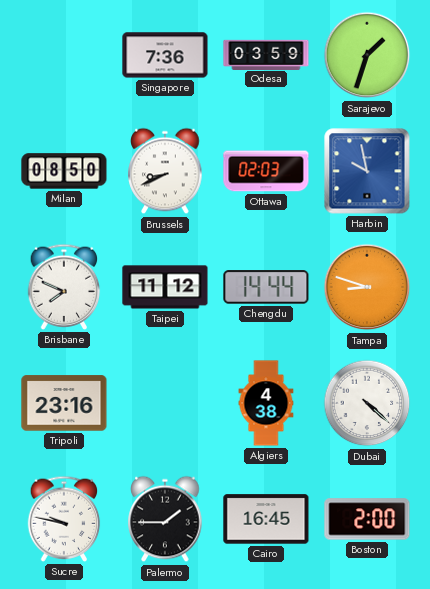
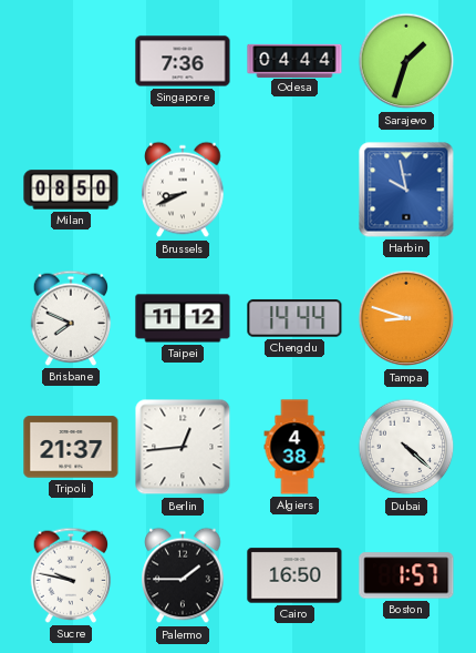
Odesa: 03:59 -> 04:44
Ottawa: 02:03 -> none
Tripoli: 23:16 -> 21:37
Berlin: none -> 12:44
Cairo: 16:45 -> 16:50
Boston: 2:00 -> 1:57
